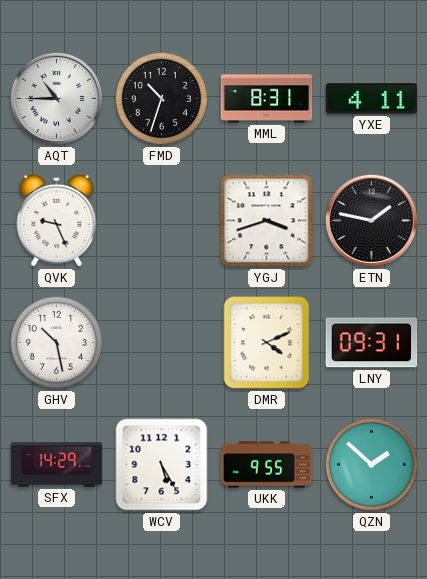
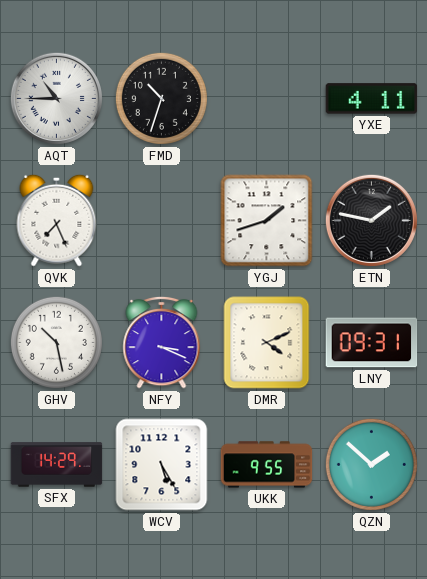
MML: 8:31 -> none
QVK: 9:26 -> 7:26
YGJ: 3:42 -> 1:42
NFY: none -> 3:19
